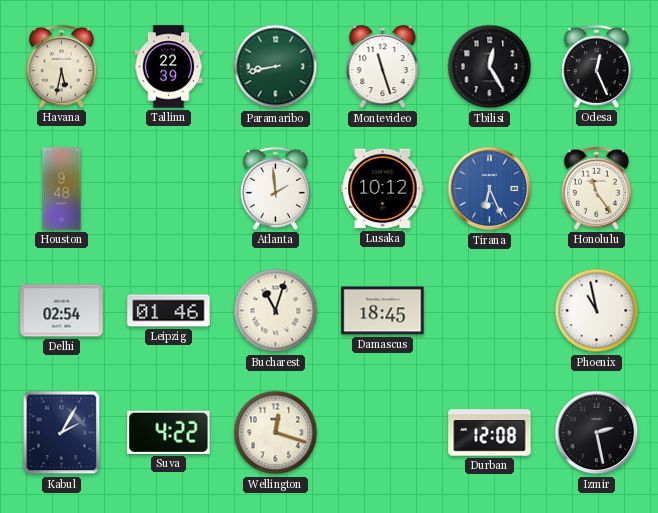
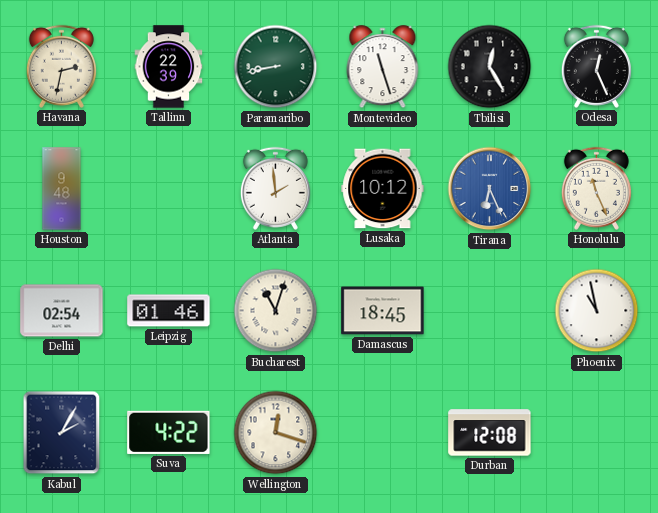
Havana: 5:32 -> 2:32
Honolulu: 11:24 -> 11:26
Izmir: 2:28 -> none
